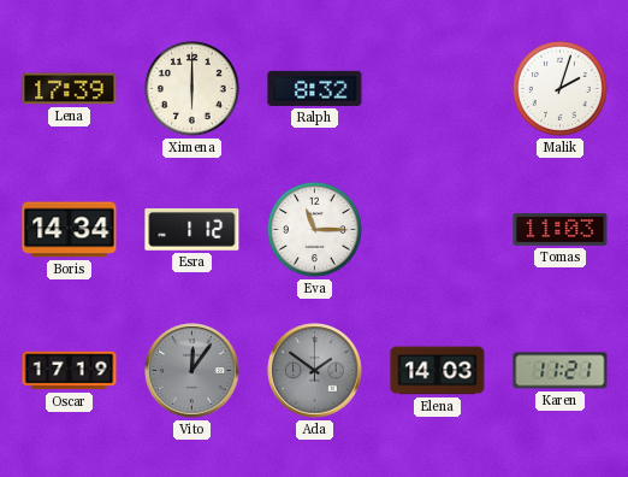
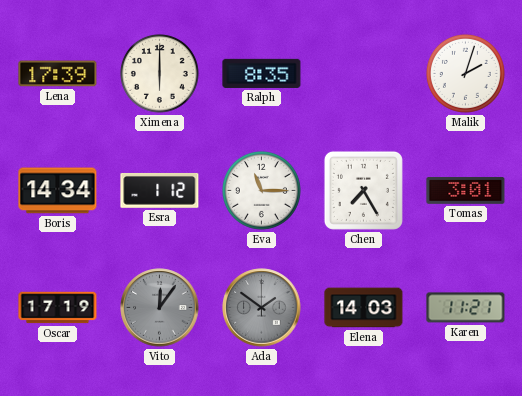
Ralph: 8:32 -> 8:35
Chen: none -> 7:25
Tomas: 11:03 -> 3:01
